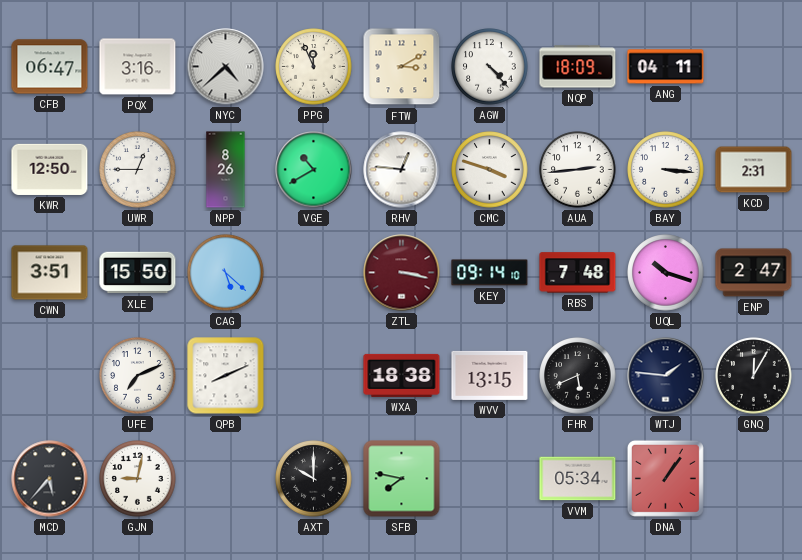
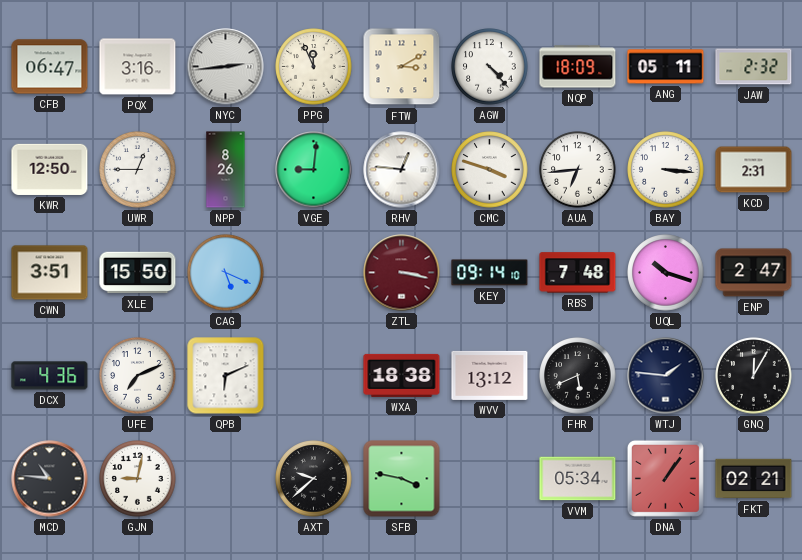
NYC: 4:38 -> 2:44
ANG: 04:11 -> 05:11
JAW: none -> 2:32
VGE: 10:40 -> 9:01
AUA: 2:44 -> 6:44
CAG: 5:22 -> 5:19
DCX: none -> 4:36
QPB: 8:11 -> 6:11
WVV: 13:15 -> 13:12
MCD: 5:37 -> 10:46
AXT: 10:00 -> 9:38
SFB: 7:47 -> 3:47
FKT: none -> 02:21
